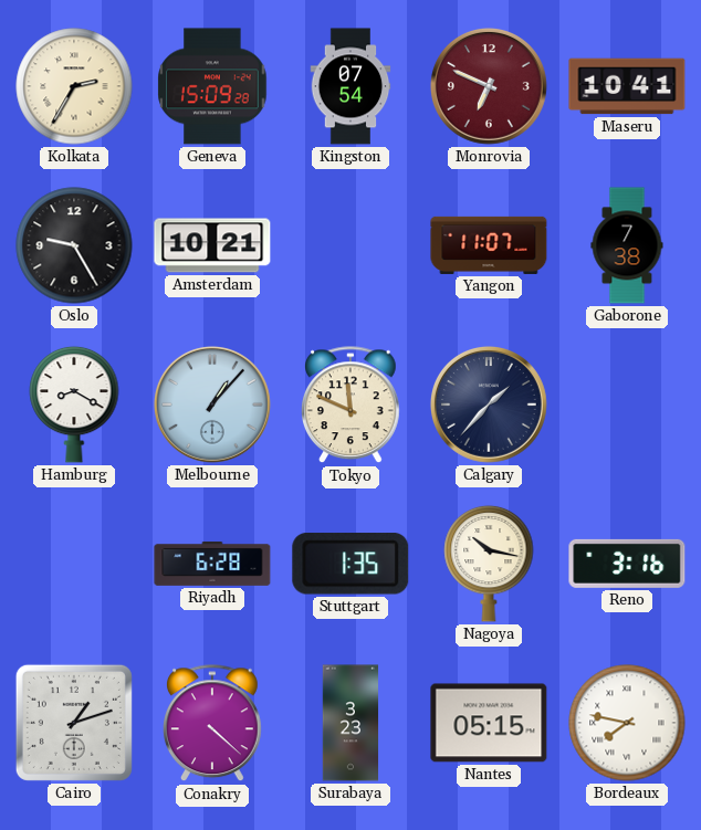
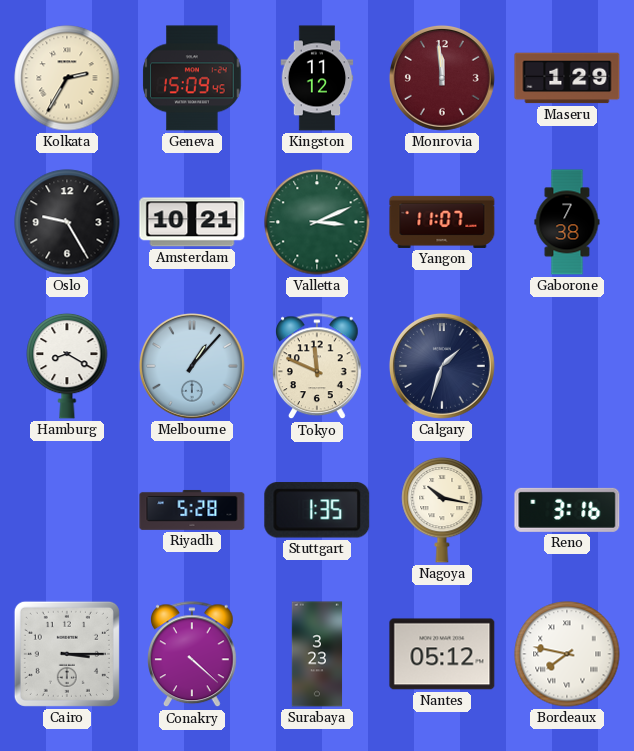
Geneva: 15:09:28 -> 15:09:45
Kingston: 07:54 -> 11:12
Monrovia: 6:49 -> 11:59
Maseru: 10:41 -> 1:29
Valletta: none -> 3:11
Calgary: 1:37 -> 1:33
Riyadh: 6:28 -> 5:28
Cairo: 1:12 -> 3:15
Nantes: 05:15 -> 05:12
